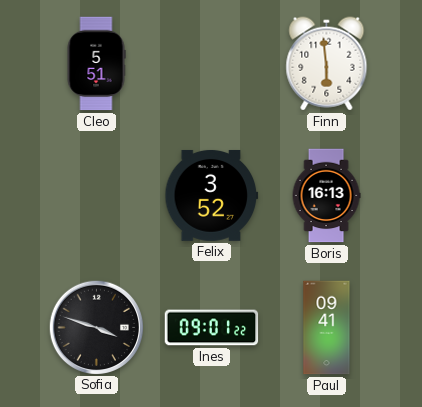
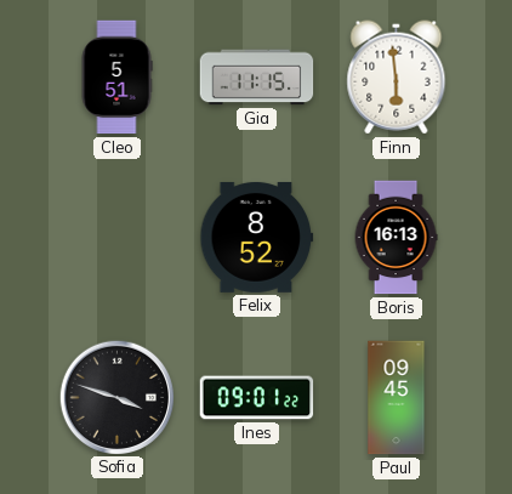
Gia: none -> 11:15
Felix: 3:52 -> 8:52
Paul: 09:41 -> 09:45
